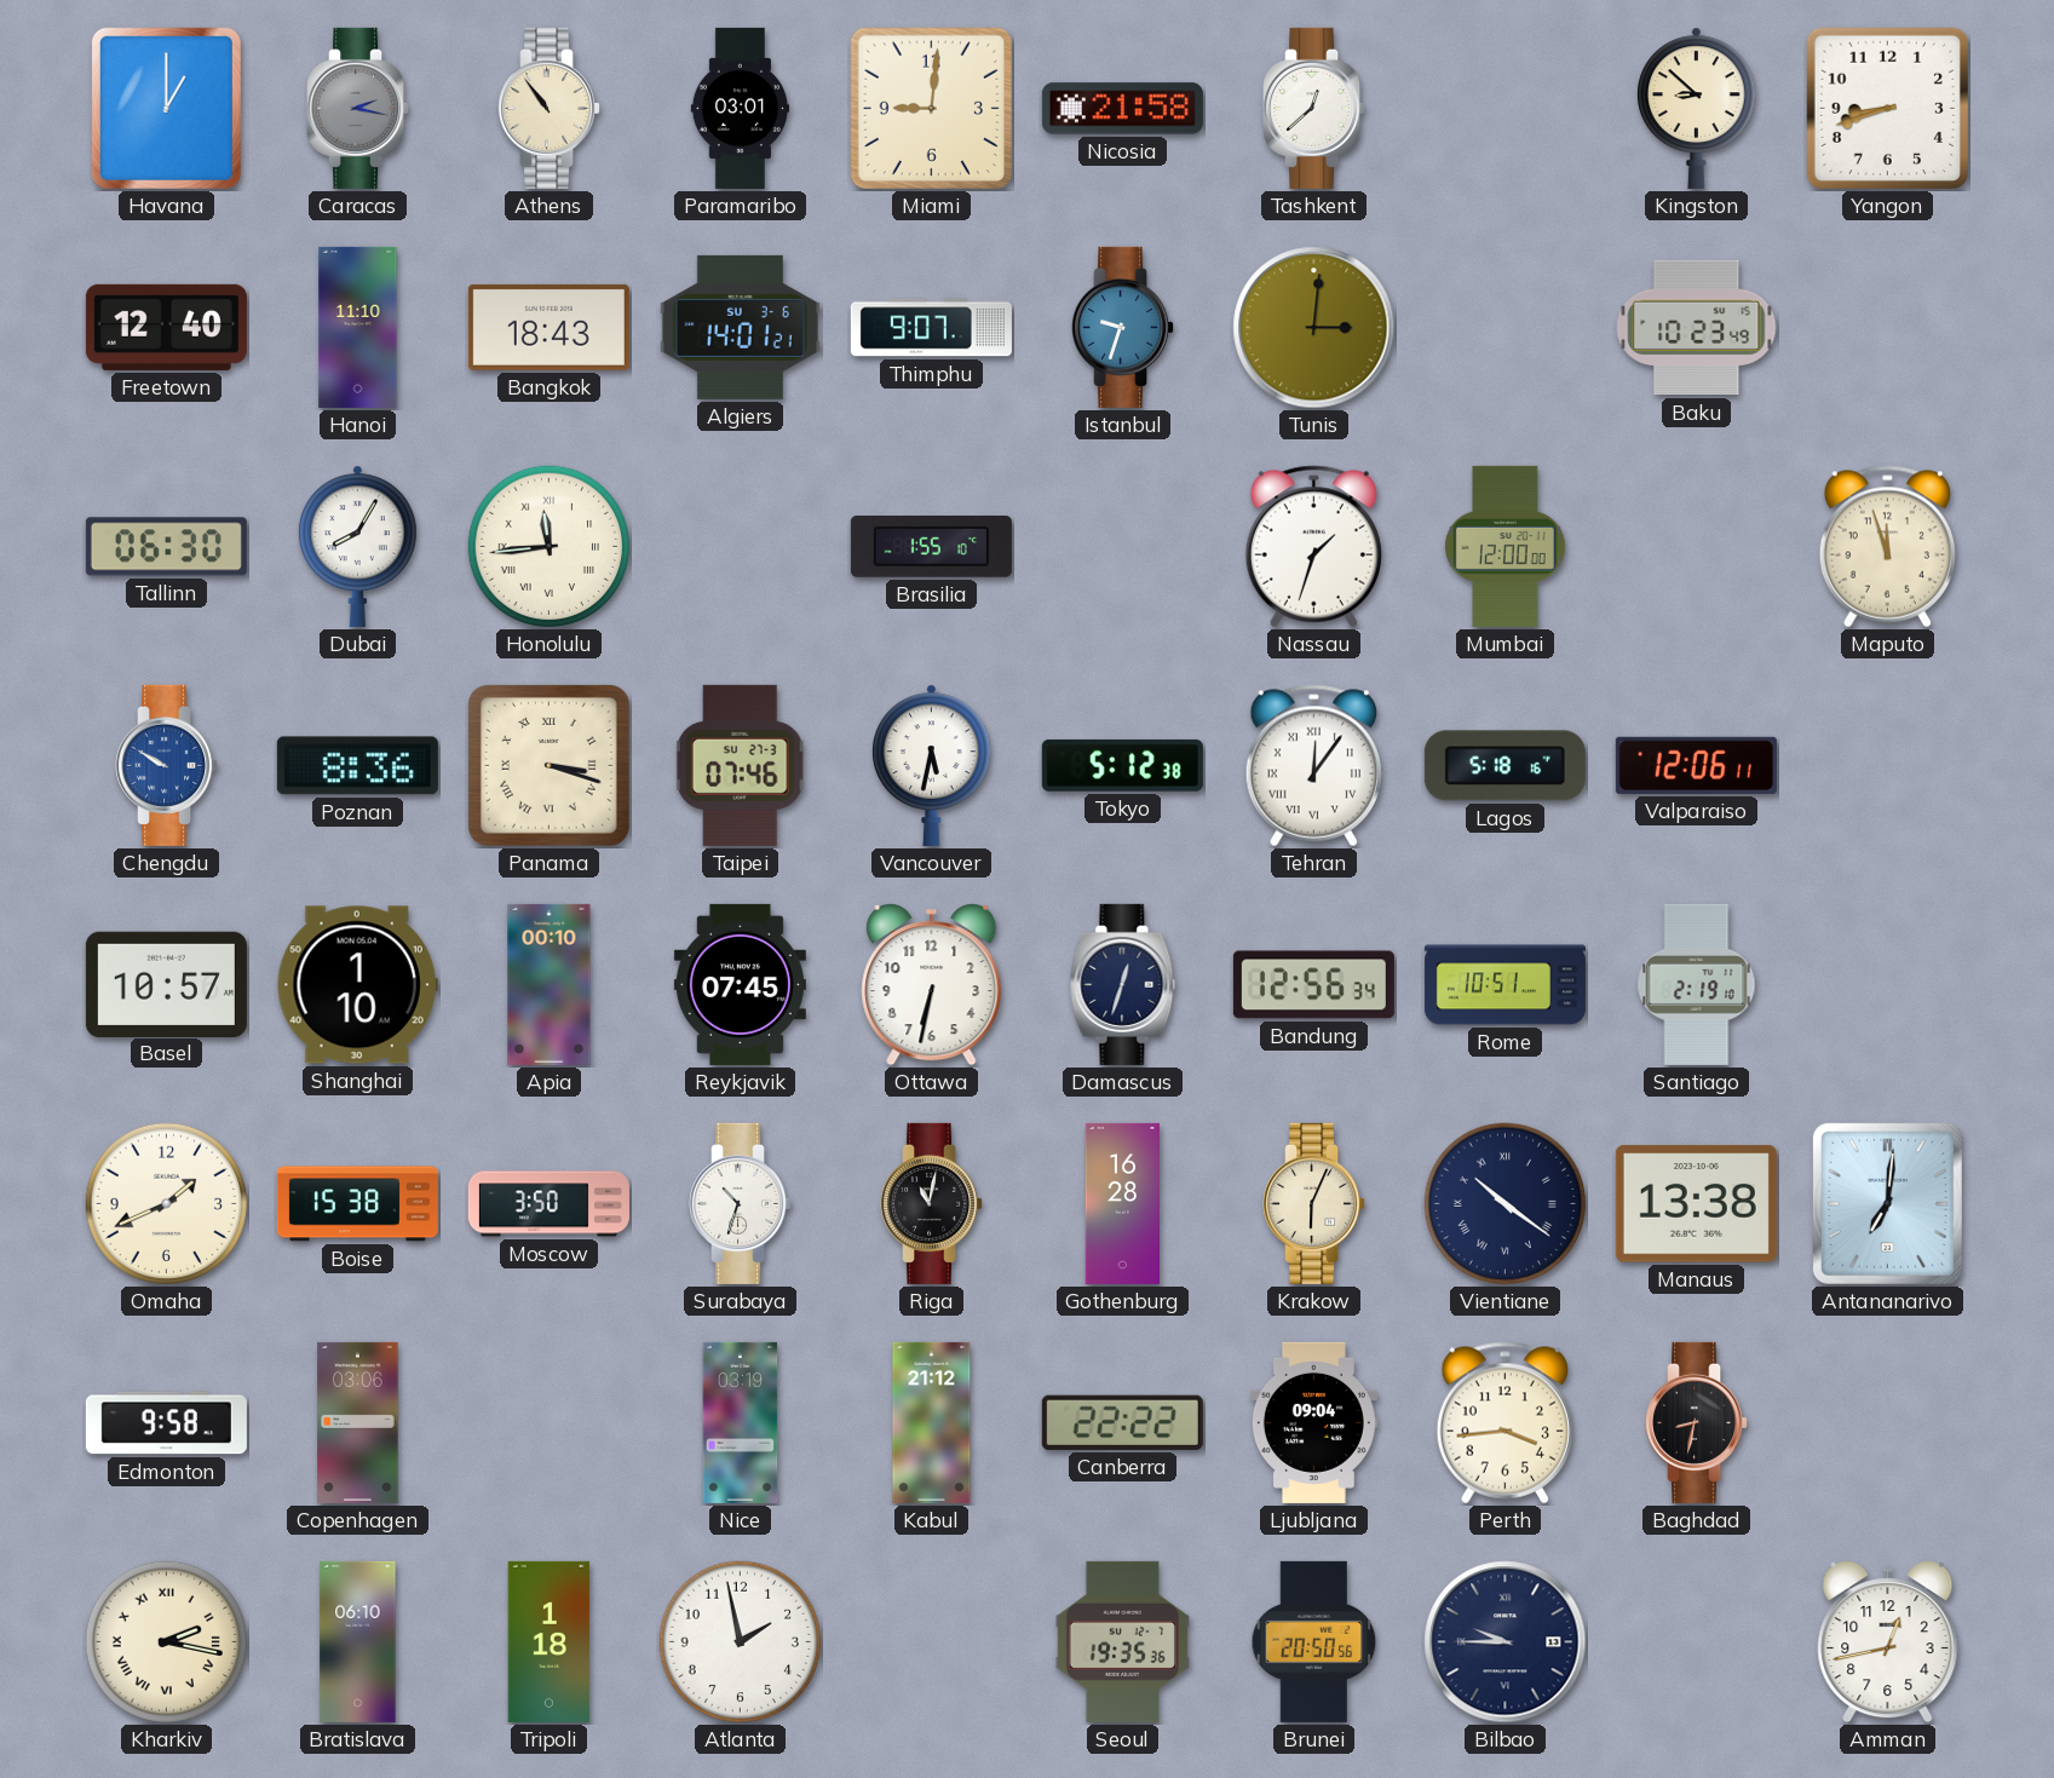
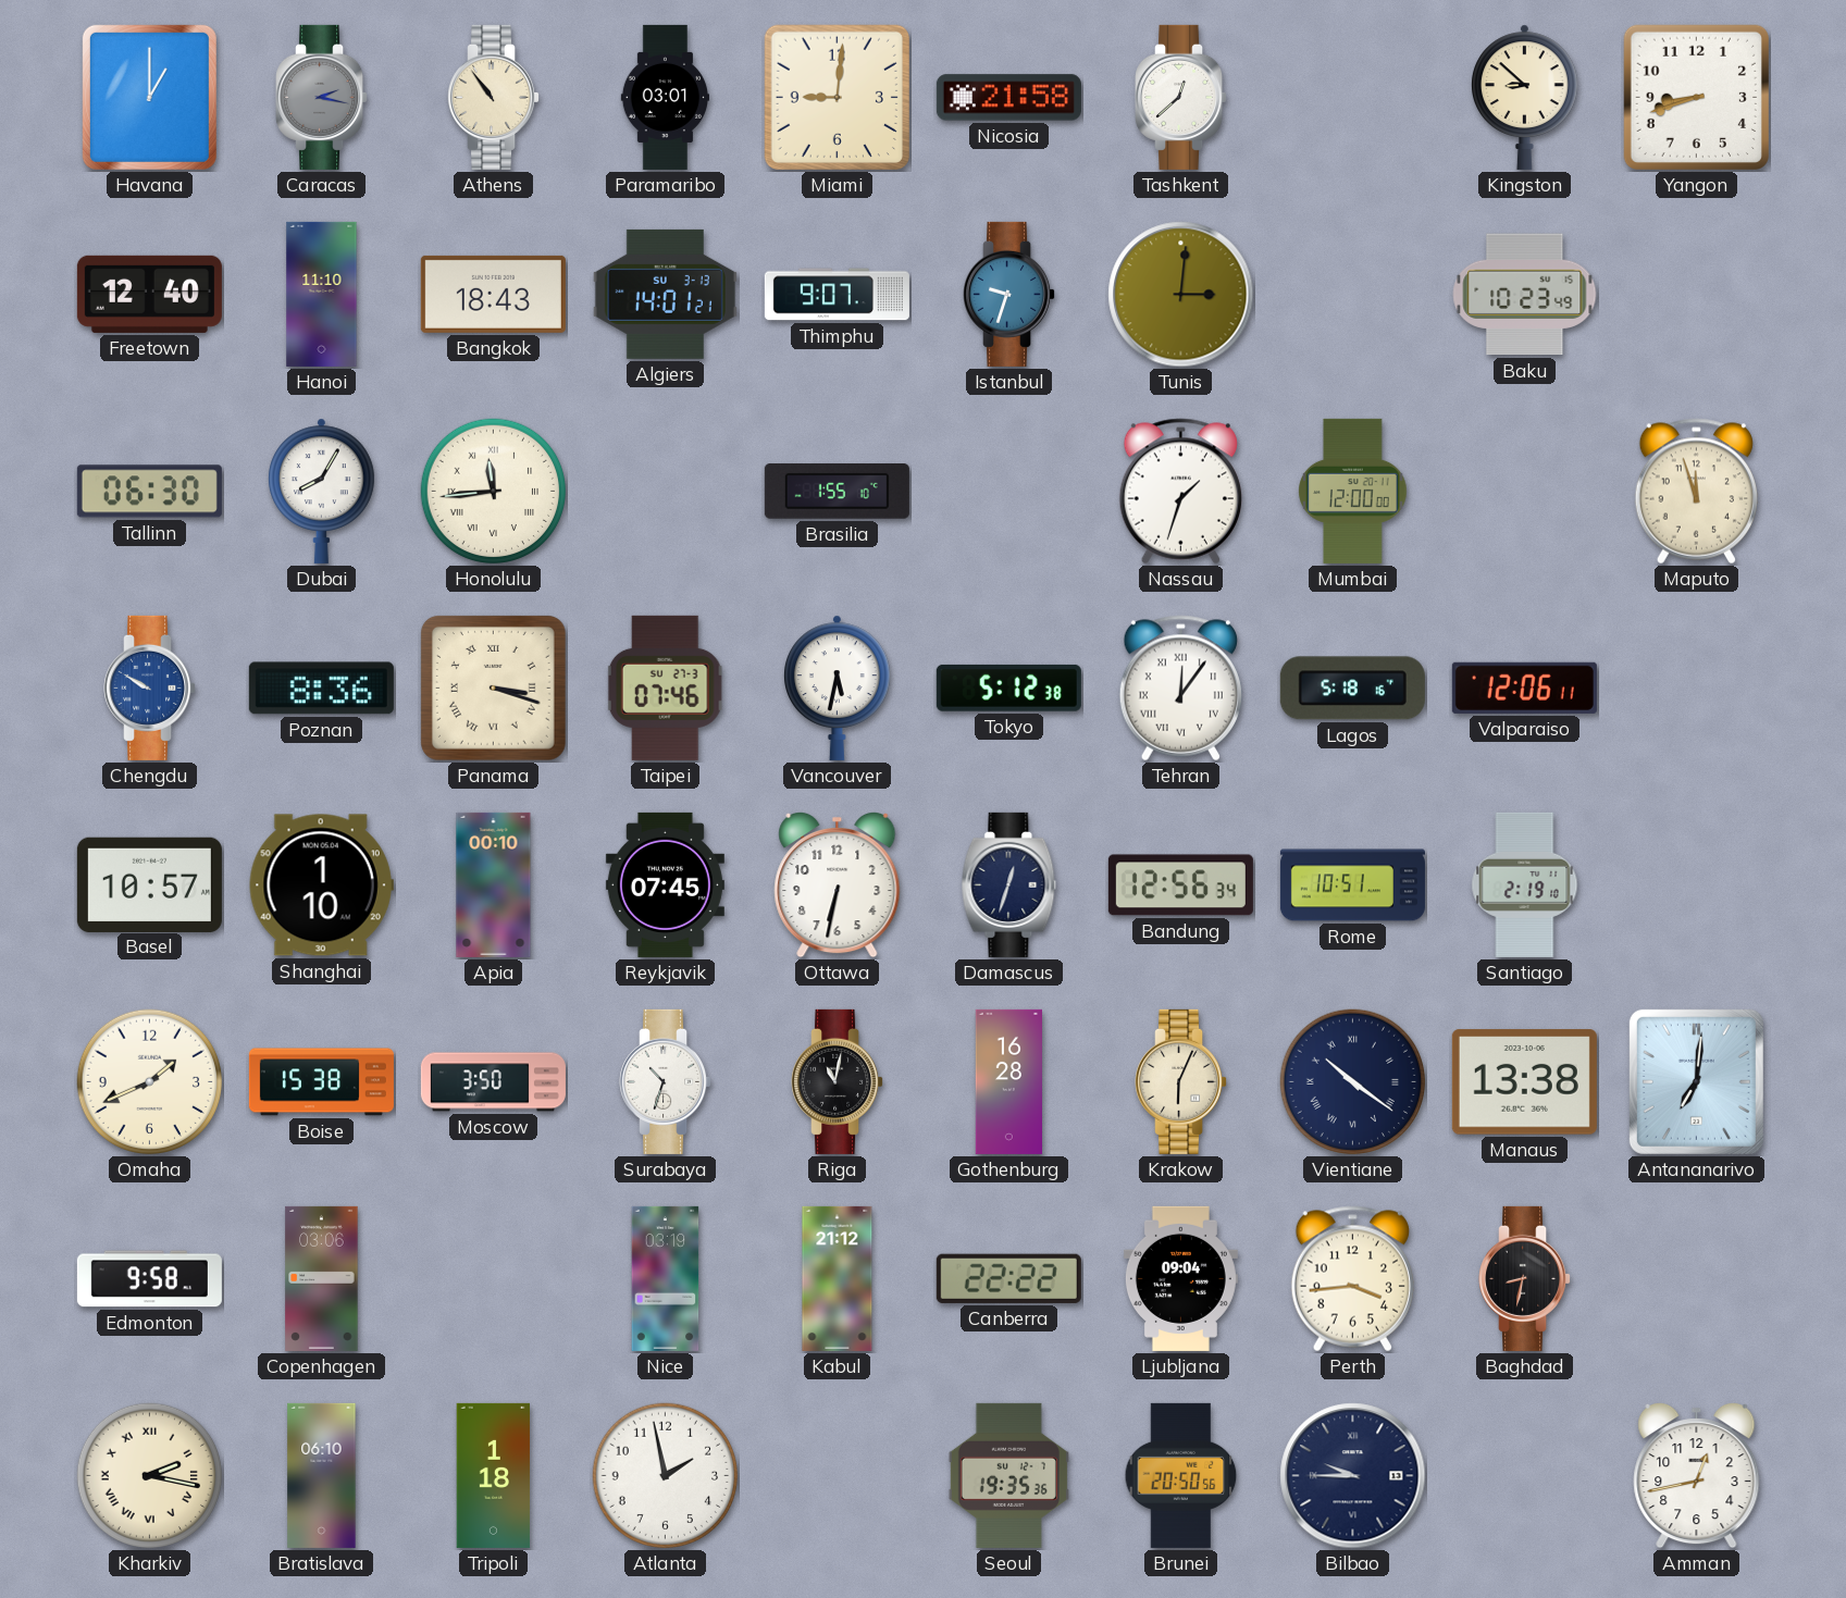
Algiers date: SU 3-6 -> SU 3-13
